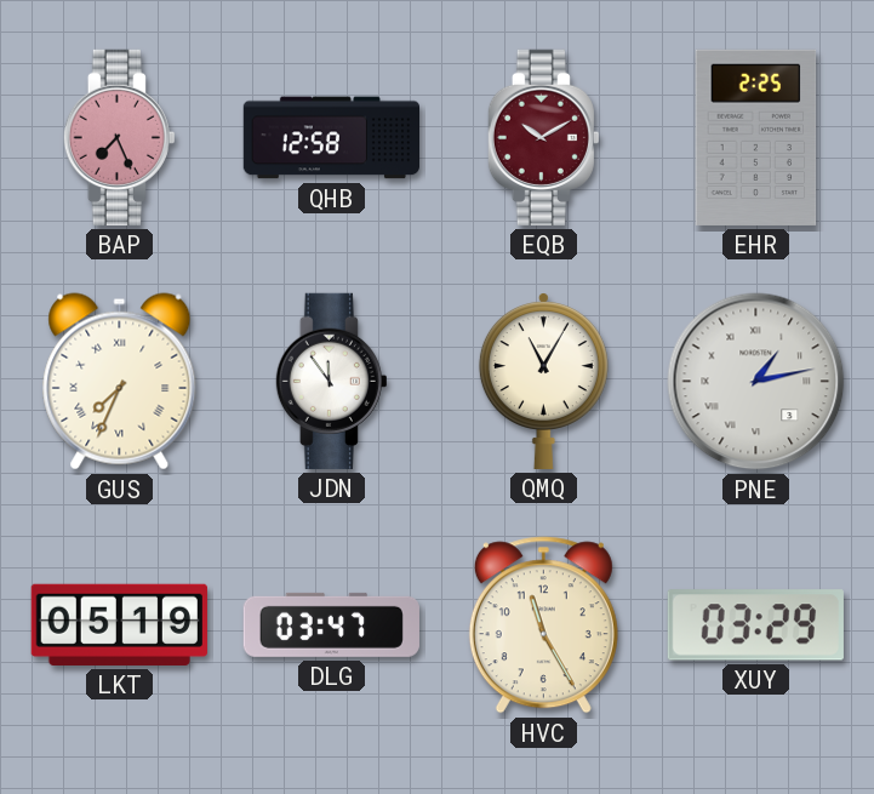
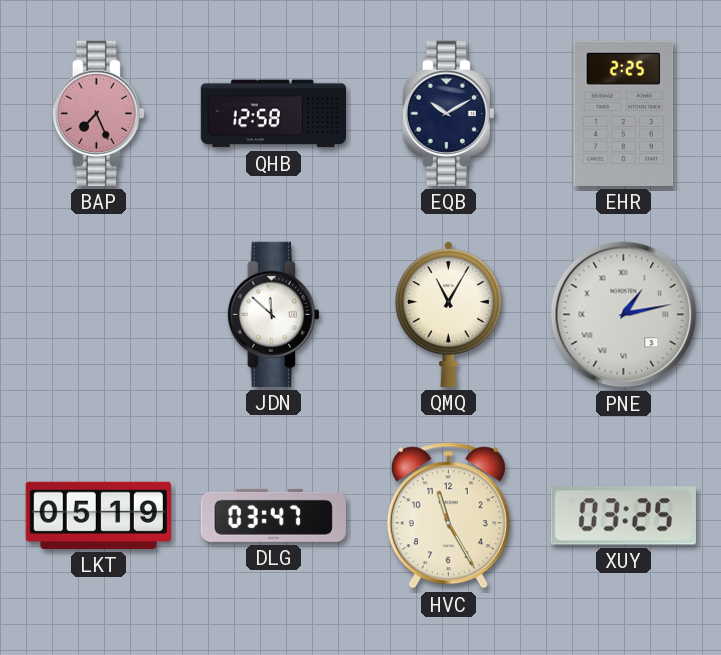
EQB dial: burgundy -> navy
GUS: 7:34 -> none
JDN: 11:54 -> 11:52
XUY: 03:29 -> 03:25
